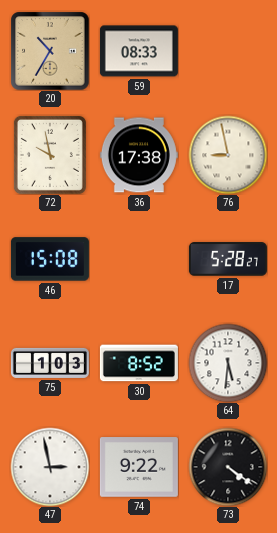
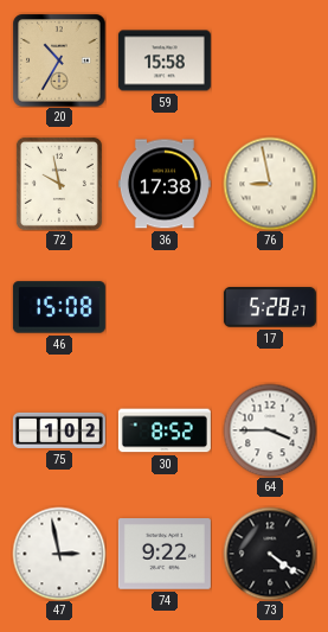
59: 08:33 -> 15:58
75: 1:03 -> 1:02
64: 5:31 -> 3:45
